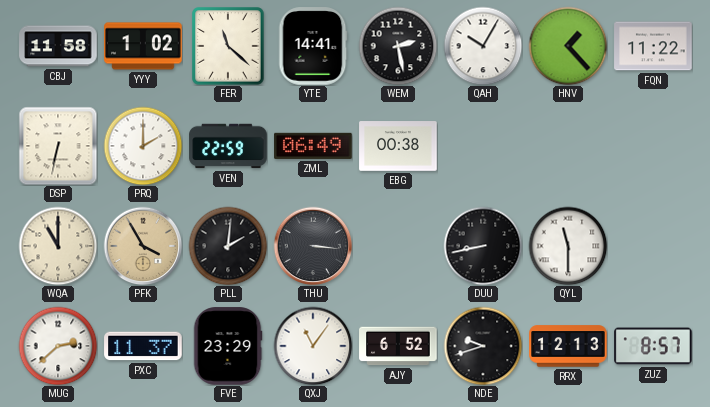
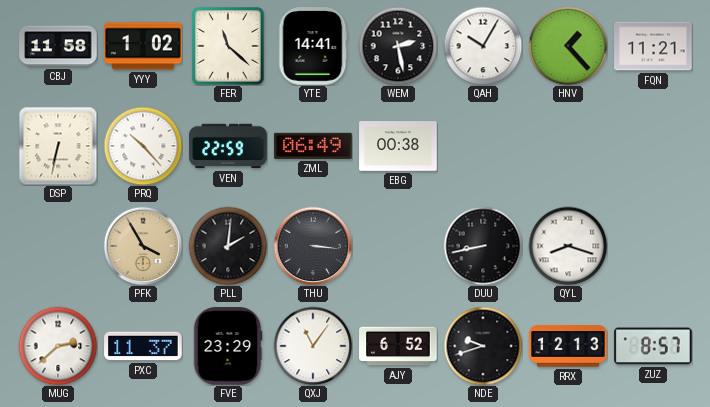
FQN: 11:22 -> 11:21
PRQ: 2:00 -> 10:23
WQA: 11:00 -> none
QYL: 11:30 -> 8:18
